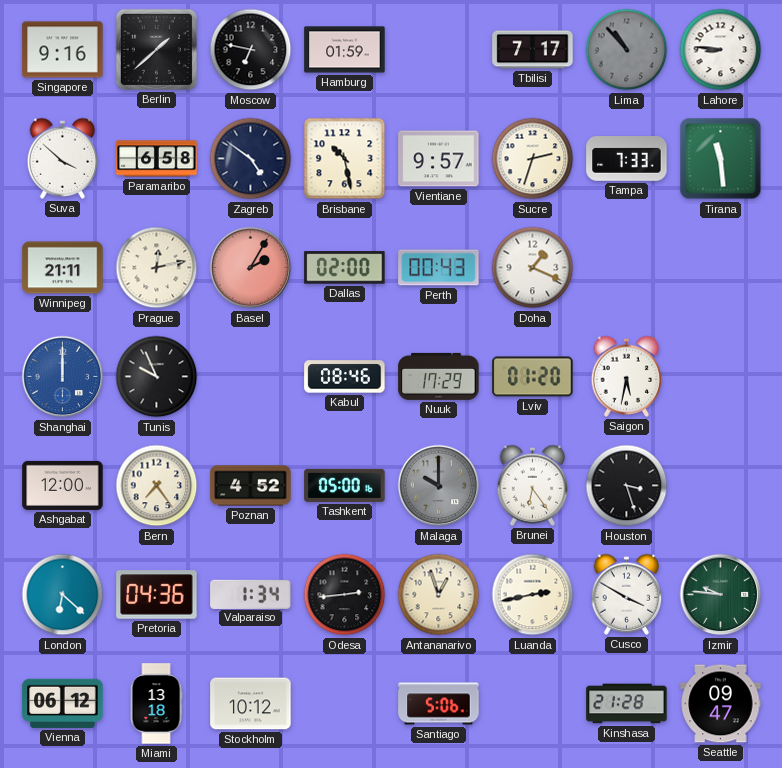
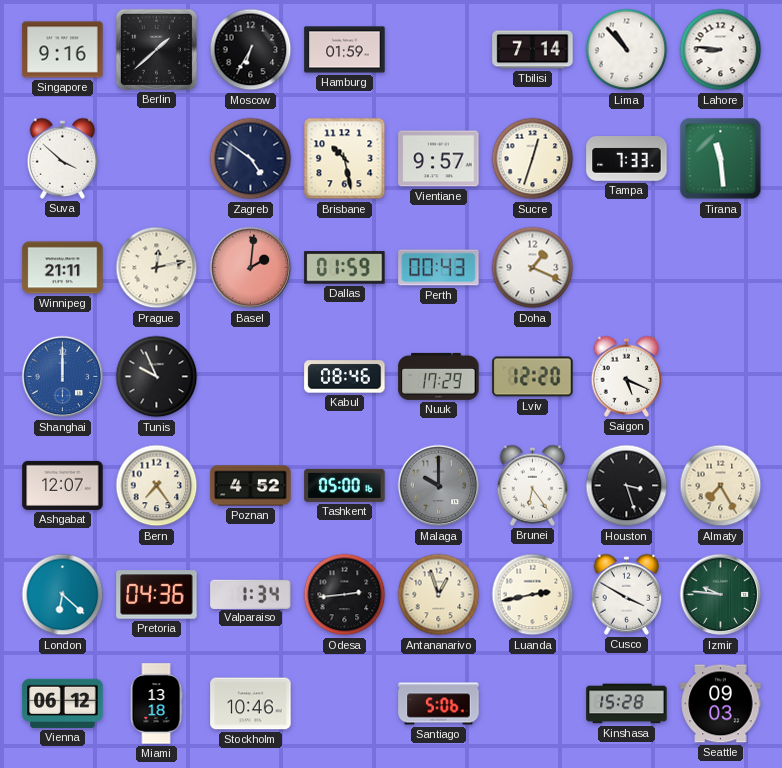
Moscow: 6:47 -> 6:35
Tbilisi: 7:17 -> 7:14
Lima dial: grey -> white
Paramaribo: 6:58 -> none
Sucre: 2:33 -> 12:33
Basel: 2:05 -> 2:01
Dallas: 02:00 -> 01:59
Lviv: 01:20 -> 12:20
Saigon: 5:32 -> 5:19
Ashgabat: 12:00 -> 12:07
Almaty: none -> 7:25
Stockholm: 10:12 -> 10:46
Kinshasa: 21:28 -> 15:28
Seattle: 09:47 -> 09:03
